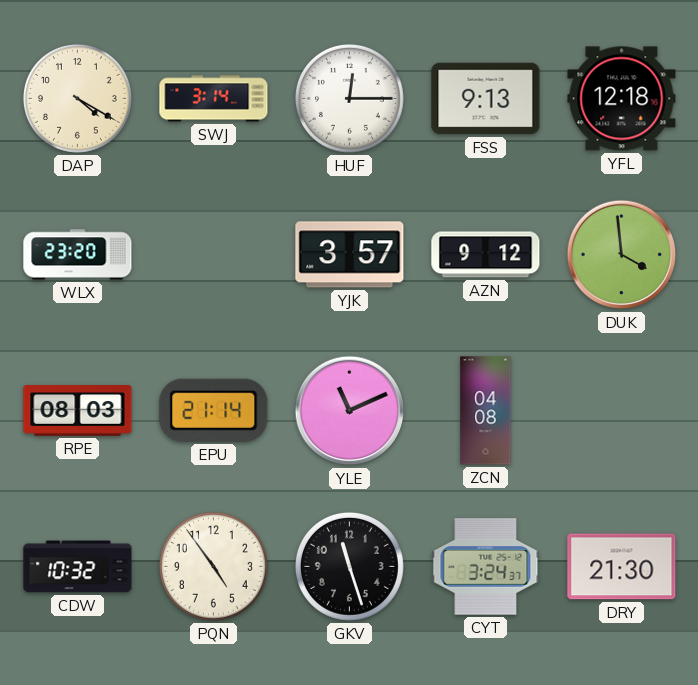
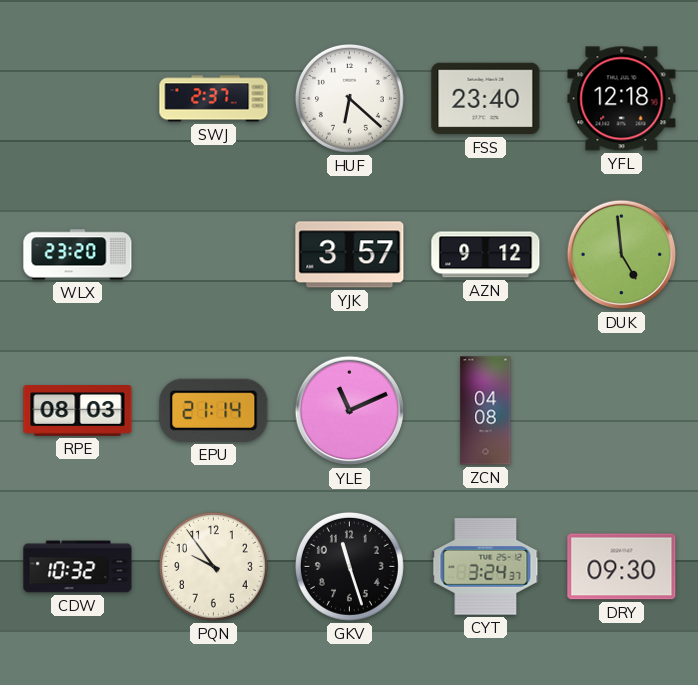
DAP: 4:20 -> none
SWJ: 3:14 -> 2:37
HUF: 12:15 -> 6:22
FSS: 9:13 -> 23:40
DUK: 3:59 -> 4:59
PQN: 4:54 -> 9:54
DRY: 21:30 -> 09:30
